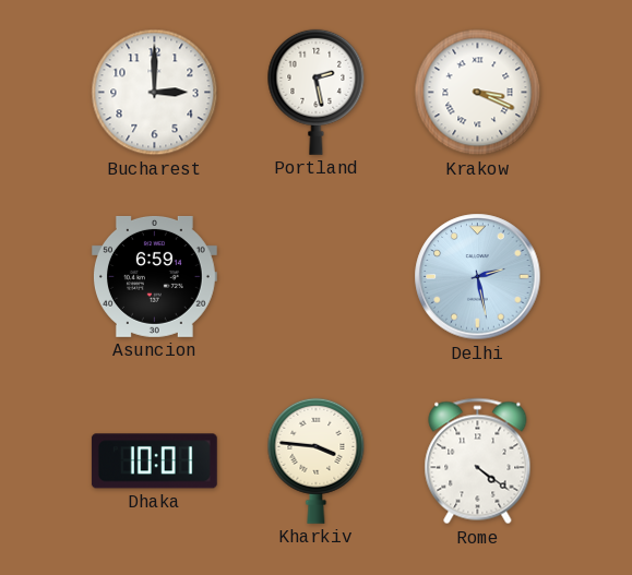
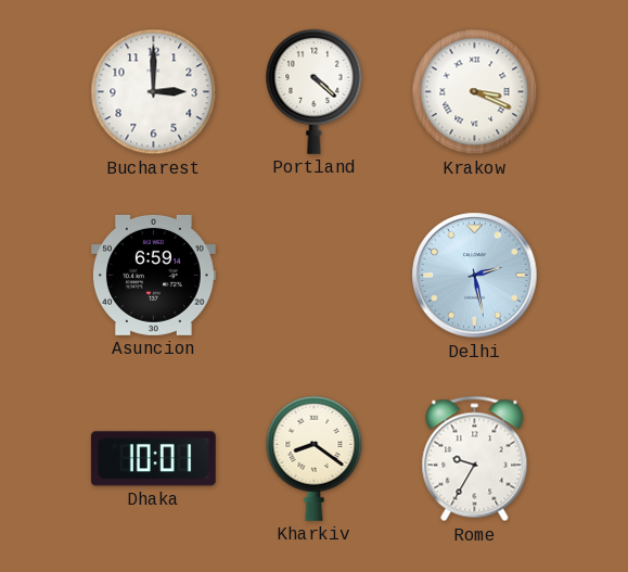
Portland: 2:28 -> 4:22
Kharkiv: 3:46 -> 8:21
Rome: 4:21 -> 9:35
